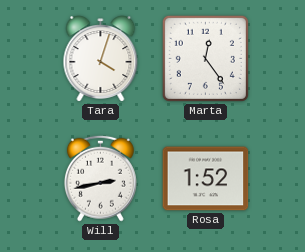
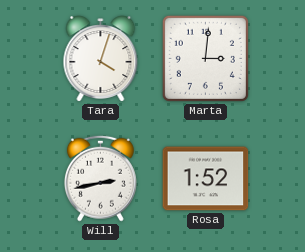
Marta: 12:24 -> 3:01
